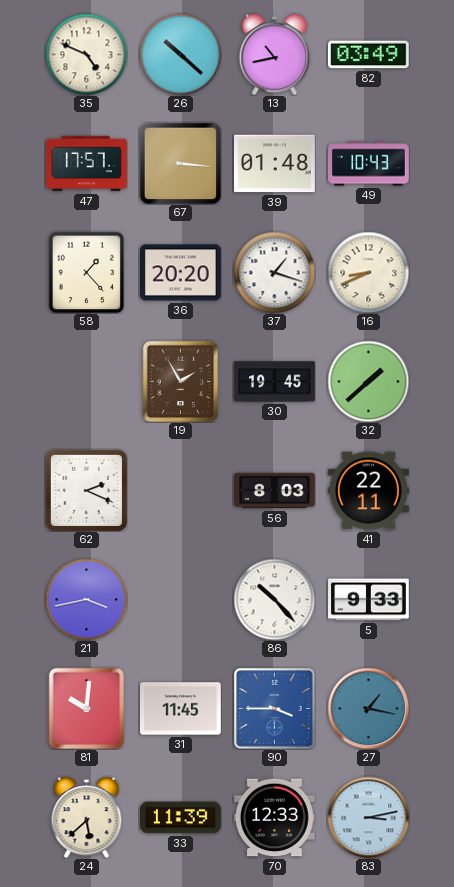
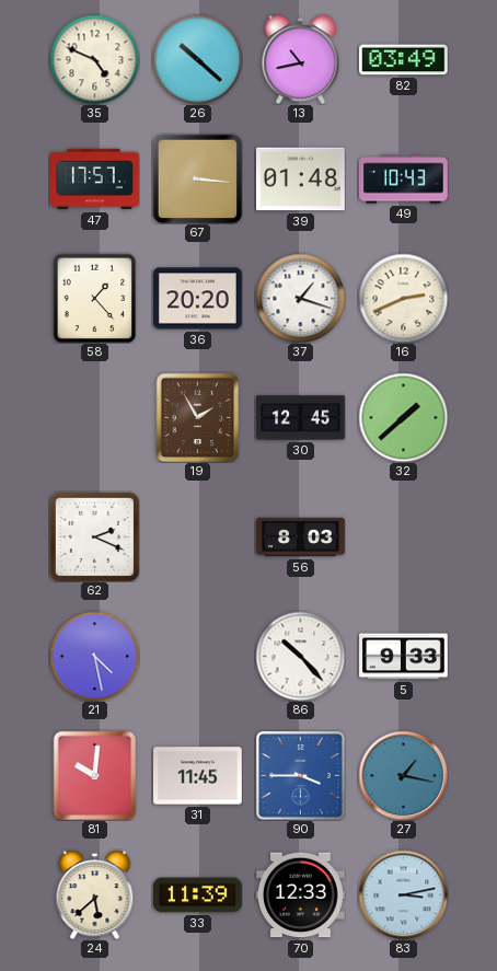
16: 8:41 -> 2:41
30: 19:45 -> 12:45
41: 22:11 -> none
21: 3:43 -> 4:28
